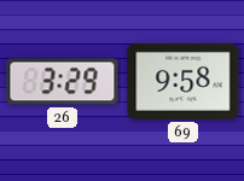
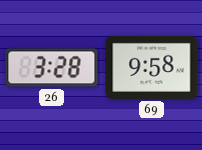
26: 3:29 -> 3:28
